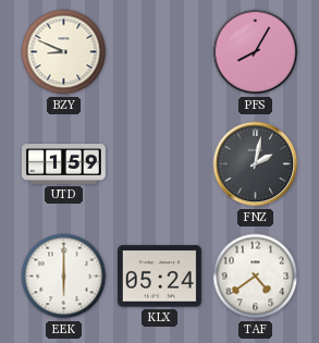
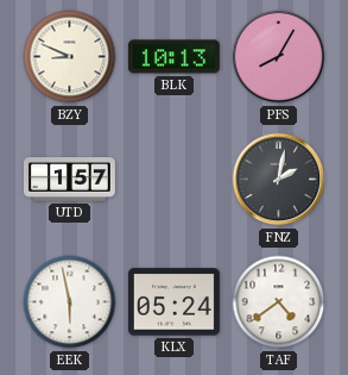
BLK: none -> 10:13
UTD: 1:59 -> 1:57
EEK: 6:00 -> 5:58
